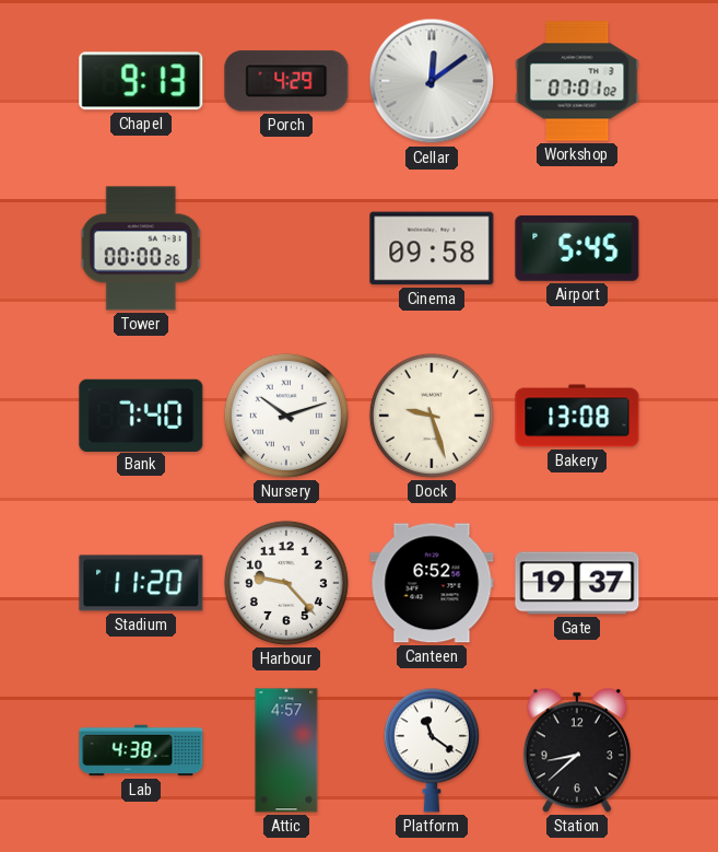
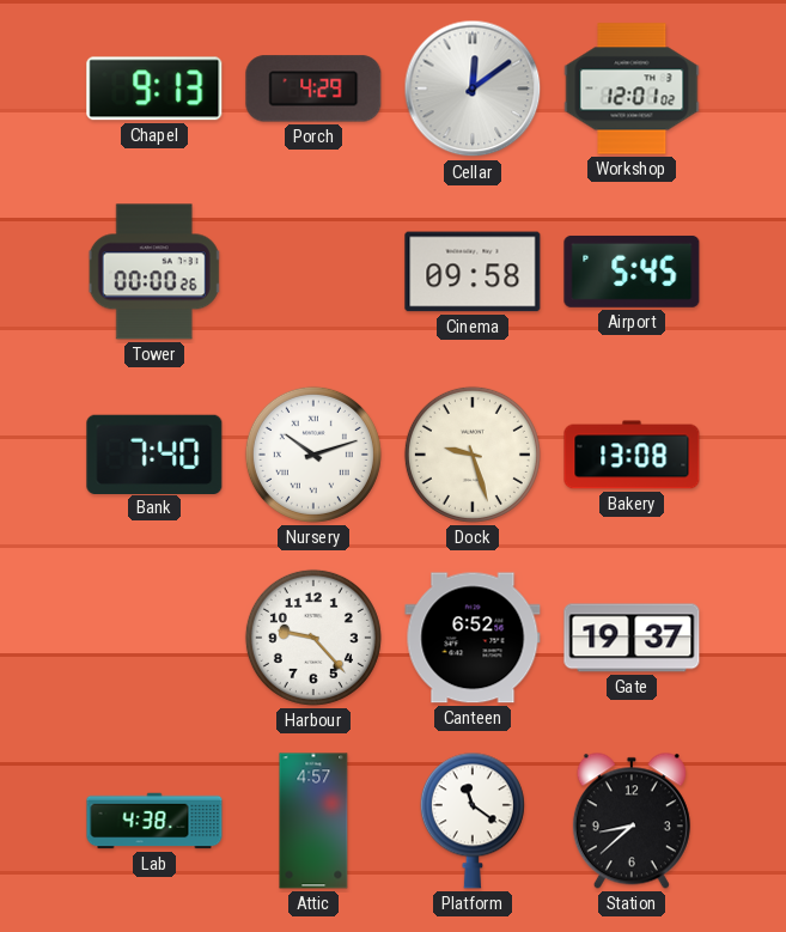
Workshop: 07:01 -> 12:01
Stadium: 11:20 -> none
